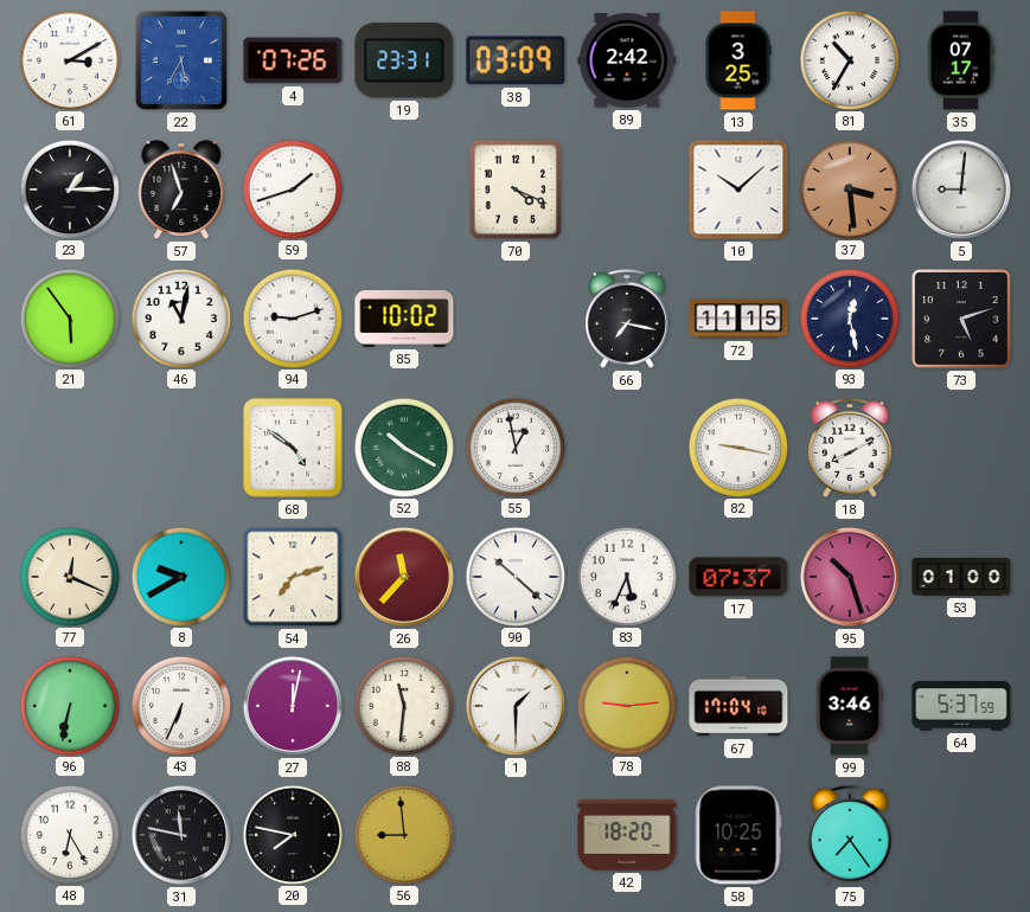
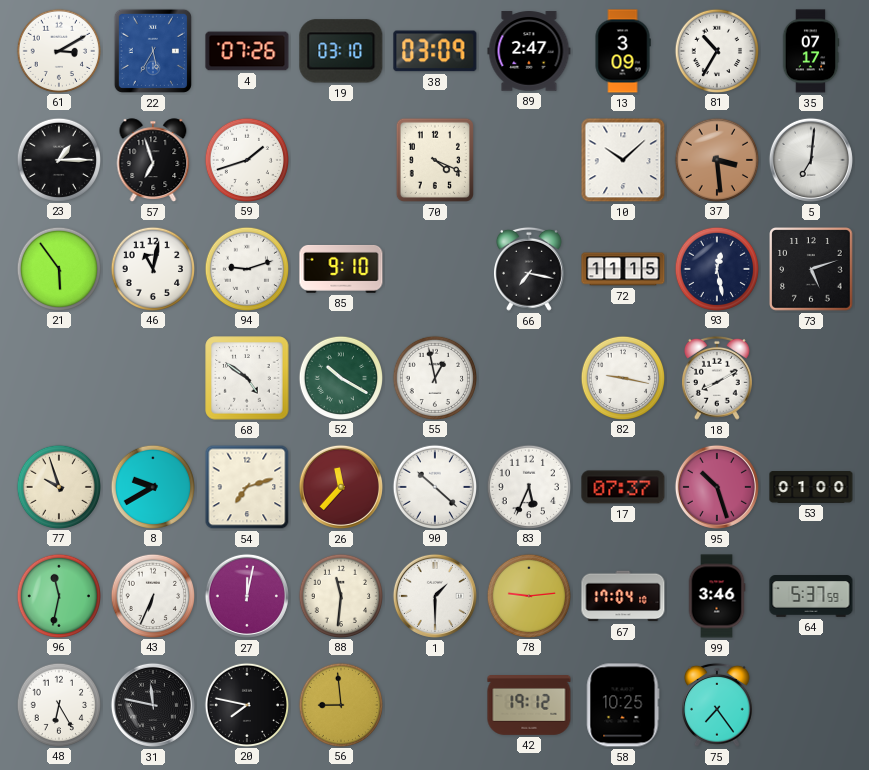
19: 23:31 -> 03:10
89: 2:42 -> 2:47
13: 3:25 -> 3:09
5: 9:01 -> 7:01
85: 10:02 -> 9:10
77: 12:19 -> 9:57
96: 6:32 -> 11:32
42: 18:20 -> 19:12
